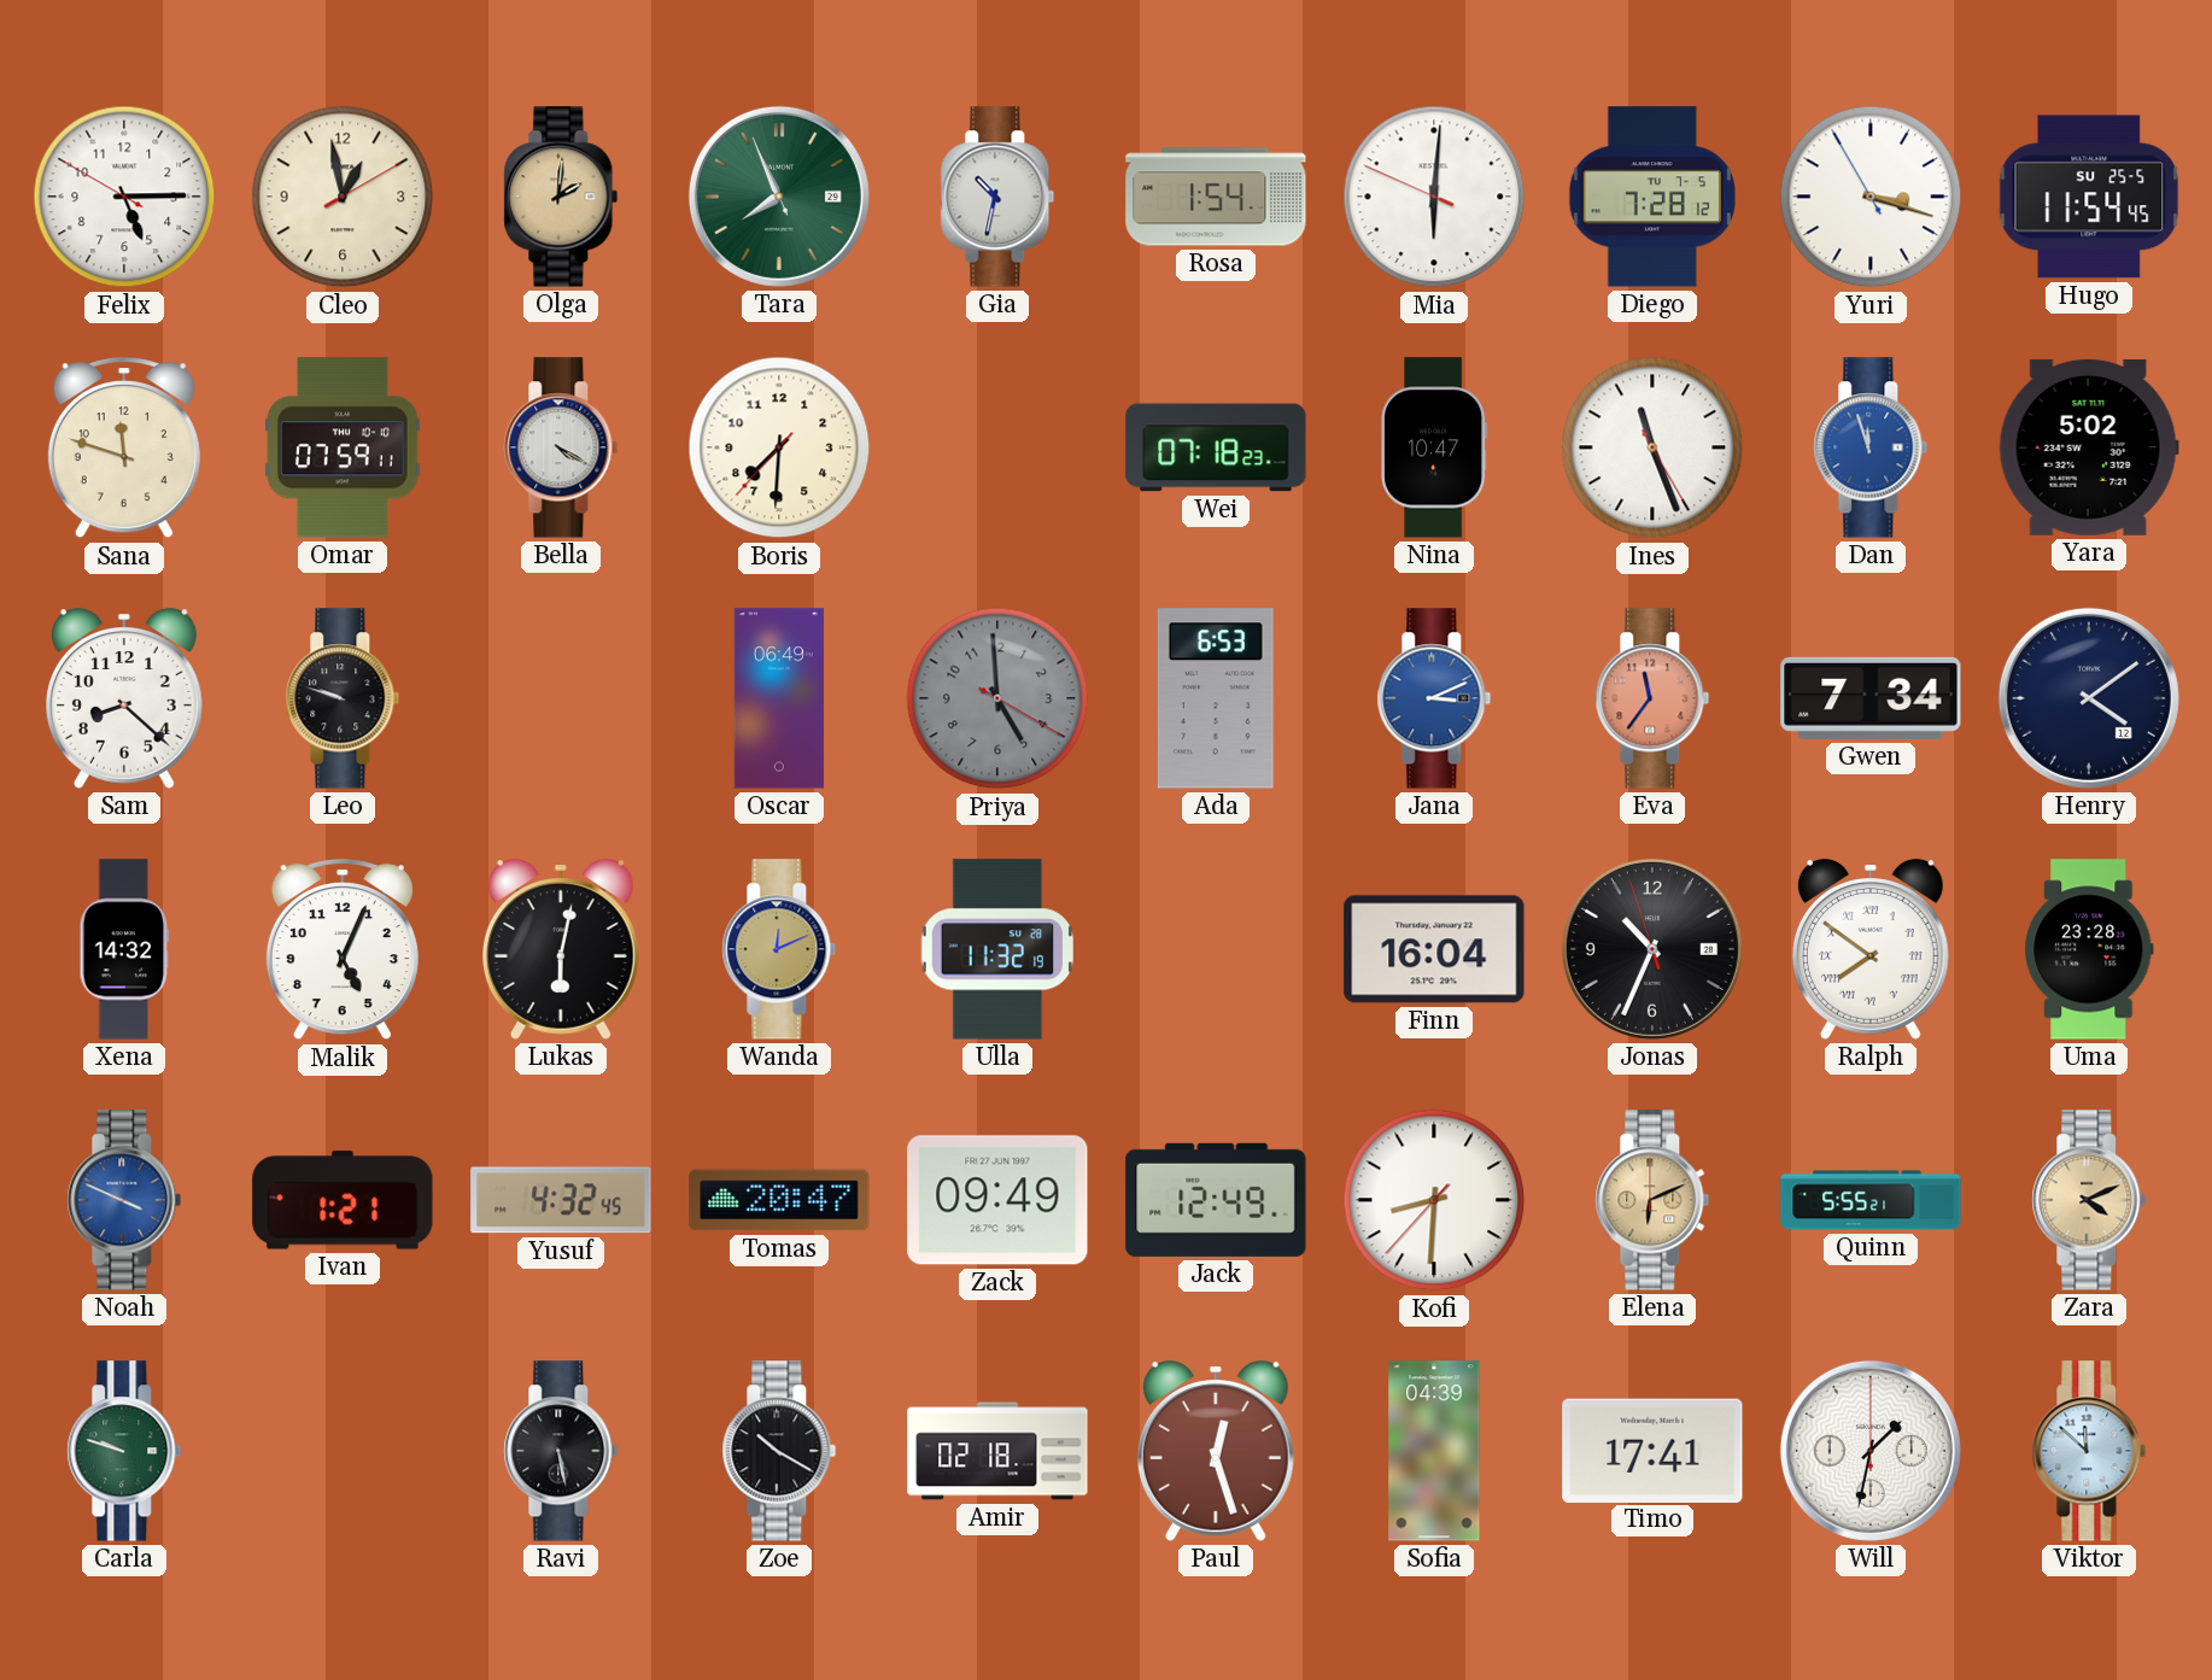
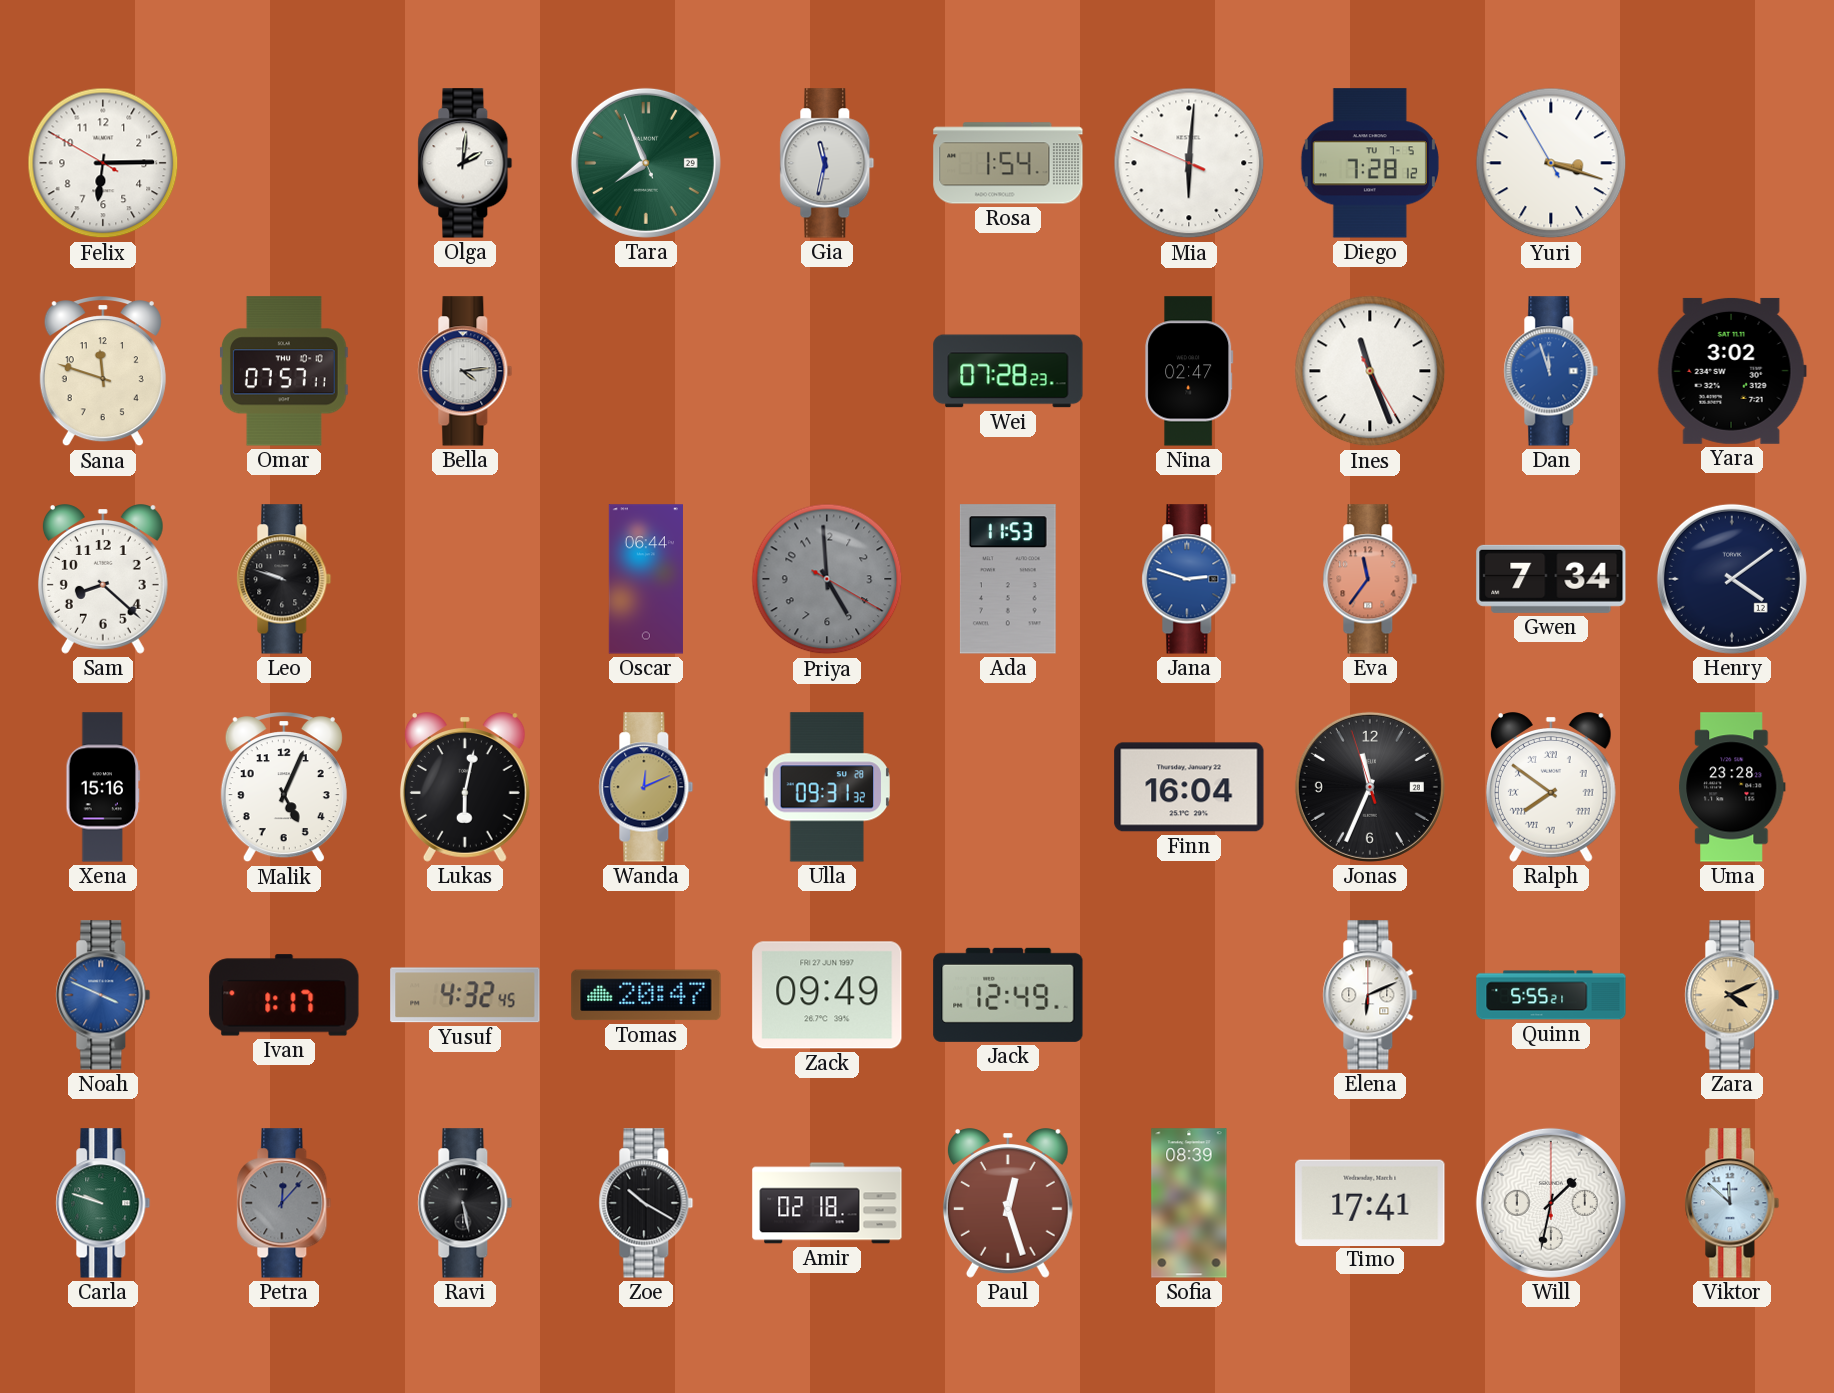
Felix: 5:14 -> 6:14
Cleo: 12:58 -> none
Olga dial: champagne -> white
Gia: 10:32 -> 11:32
Hugo: 11:54 -> none
Omar: 07:59 -> 07:57
Bella: 4:20 -> 4:14
Boris: 7:30 -> none
Wei: 07:18 -> 07:28
Nina: 10:47 -> 02:47
Yara: 5:02 -> 3:02
Oscar: 06:49 -> 06:44
Ada: 6:53 -> 11:53
Jana: 3:11 -> 2:48
Xena: 14:32 -> 15:16
Ulla: 11:32 -> 09:31
Jonas: 10:33 -> 11:33
Ivan: 1:21 -> 1:17
Kofi: 8:30 -> none
Elena dial: champagne -> white
Petra: none -> 12:07
Sofia: 04:39 -> 08:39
